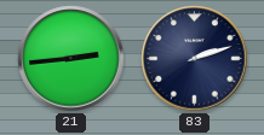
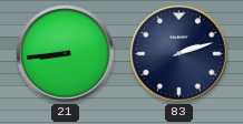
21: 2:44 -> 8:44
